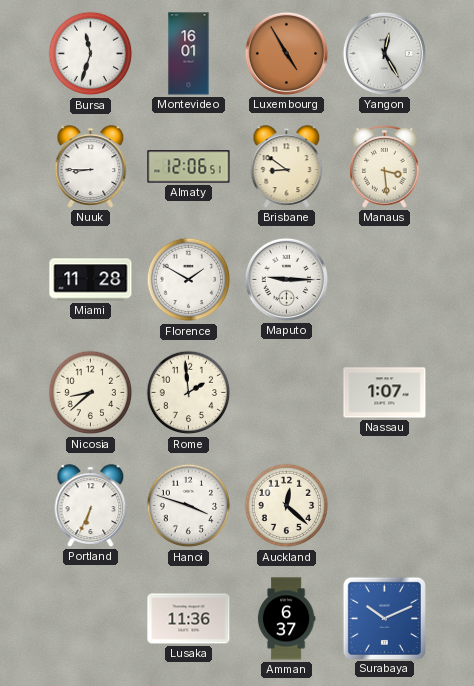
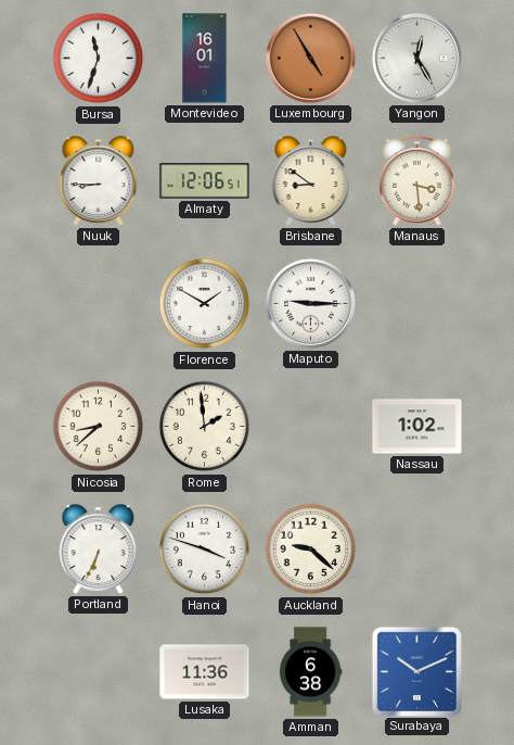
Miami: 11:28 -> none
Nassau: 1:07 -> 1:02
Auckland: 12:22 -> 9:22
Amman: 6:37 -> 6:38
